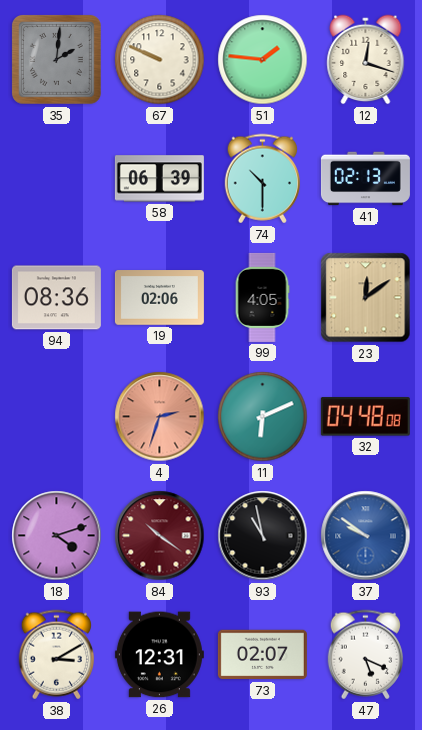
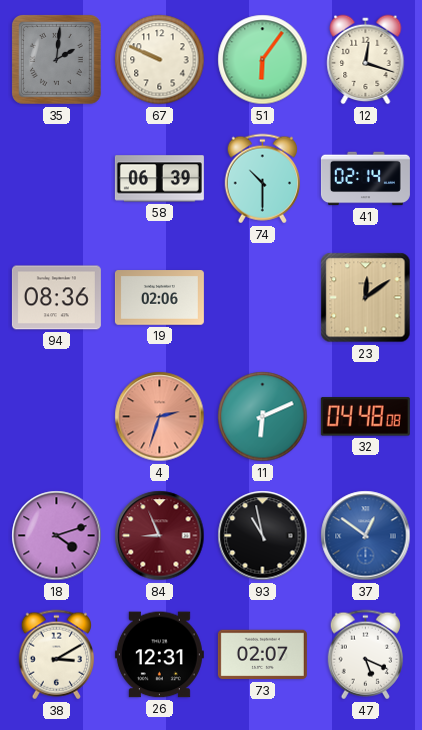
51: 1:46 -> 6:06
41: 02:13 -> 02:14
99: 4:05 -> none
84: 10:21 -> 8:56
37: 9:51 -> 12:51
